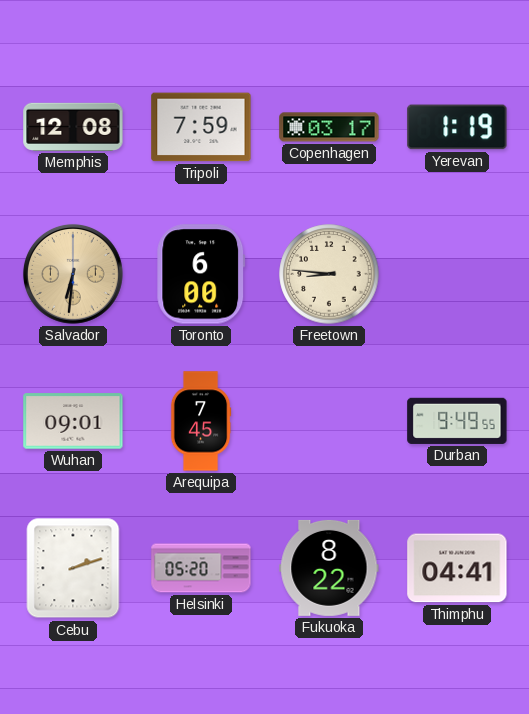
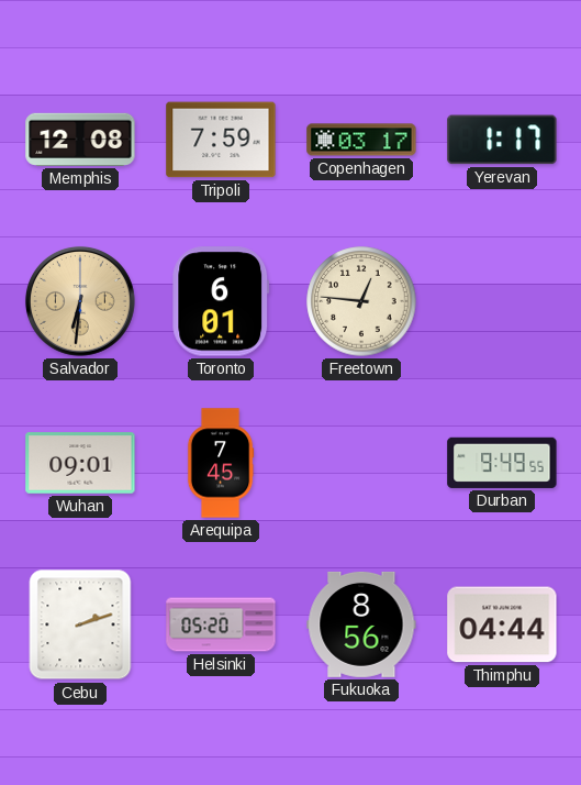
Yerevan: 1:19 -> 1:17
Toronto: 6:00 -> 6:01
Freetown: 8:46 -> 12:46
Fukuoka: 8:22 -> 8:56
Thimphu: 04:41 -> 04:44
